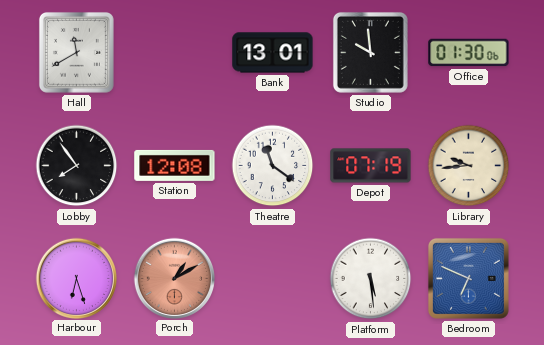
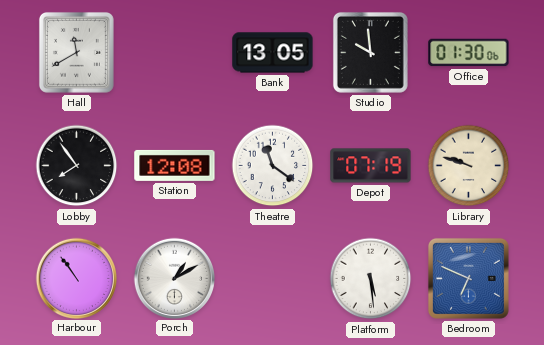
Bank: 13:01 -> 13:05
Library: 9:44 -> 9:48
Harbour: 6:27 -> 10:54
Porch dial: salmon -> white
